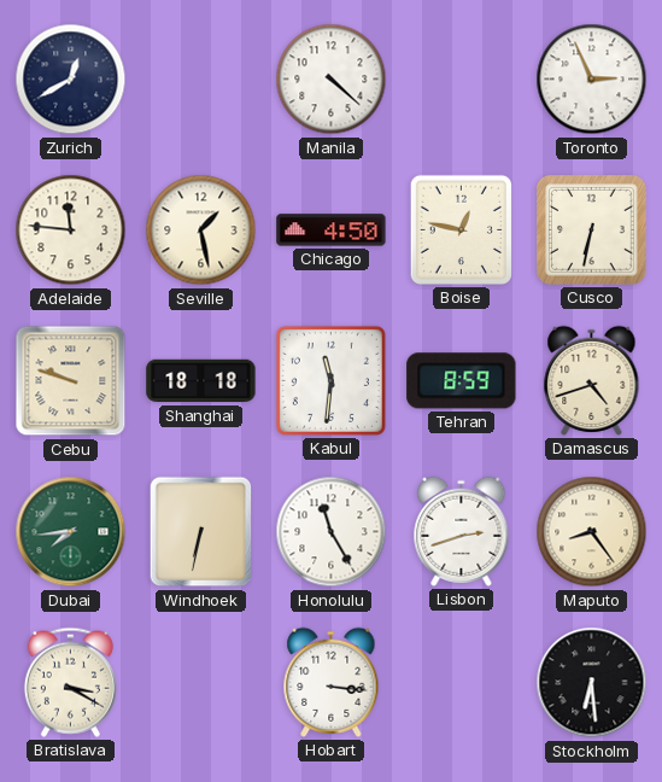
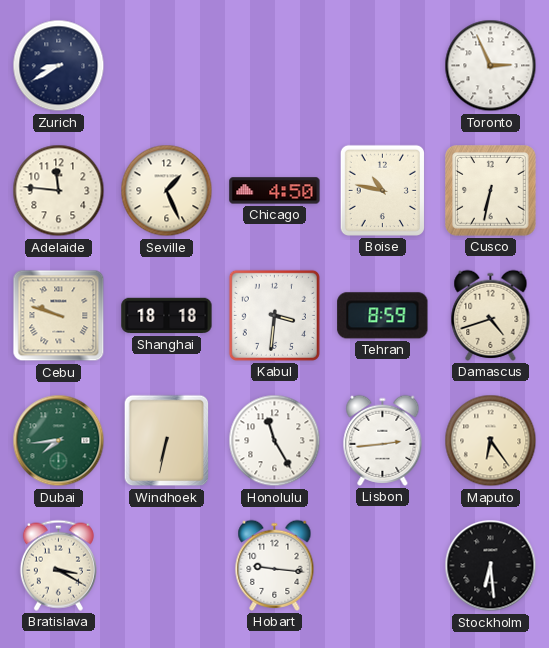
Zurich: 12:40 -> 8:40
Manila: 4:22 -> none
Seville: 1:28 -> 1:26
Boise: 12:47 -> 10:47
Kabul: 11:31 -> 3:31
Lisbon: 2:42 -> 2:44
Maputo: 8:24 -> 6:24
Hobart: 3:16 -> 9:16
